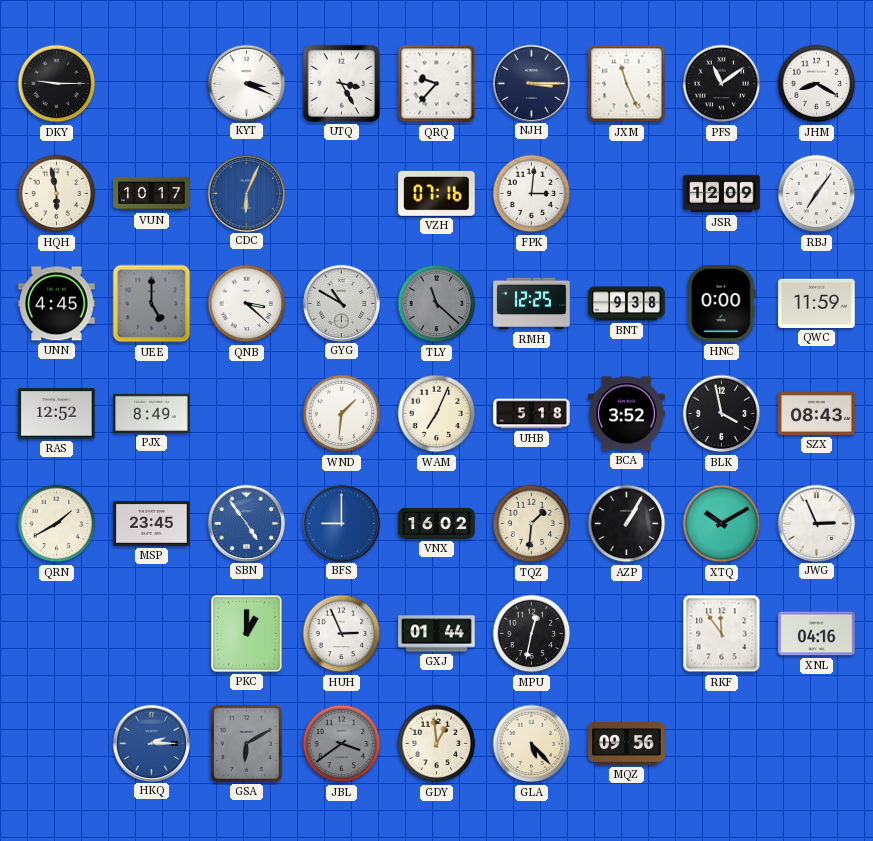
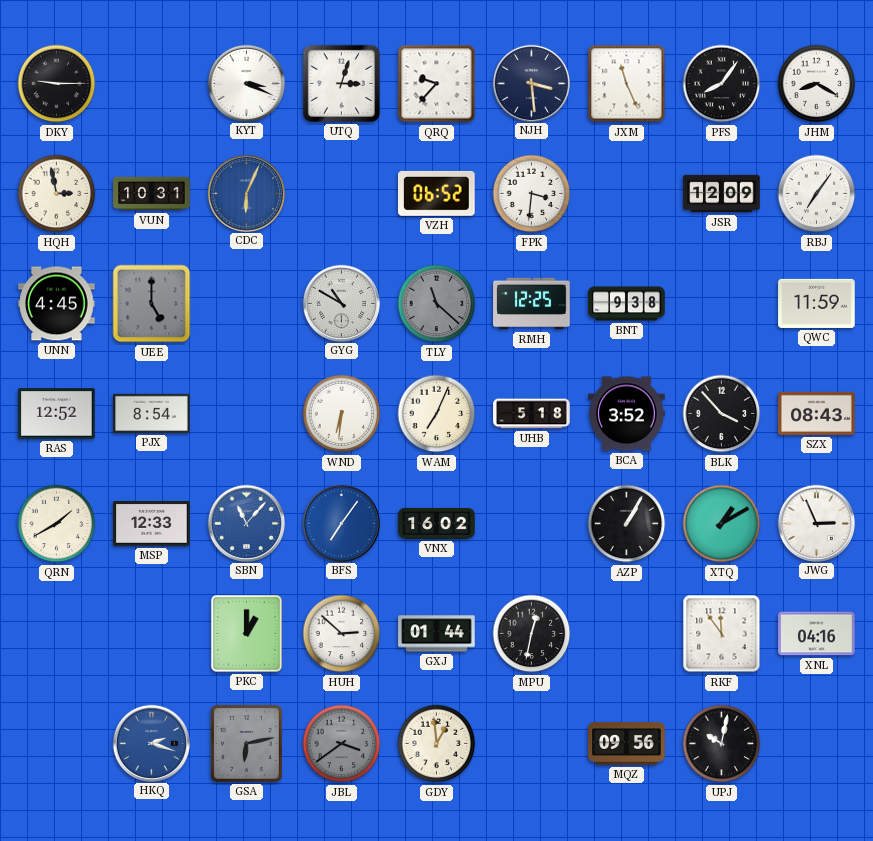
UTQ: 3:25 -> 3:03
NJH: 3:15 -> 3:29
PFS: 11:09 -> 8:06
HQH: 5:58 -> 2:58
VUN: 10:17 -> 10:31
VZH: 07:16 -> 06:52
FPK: 3:01 -> 3:31
QNB: 3:22 -> none
HNC: 0:00 -> none
PJX: 8:49 -> 8:54
WND: 1:31 -> 6:31
BLK: 3:58 -> 3:53
MSP: 23:45 -> 12:33
SBN: 4:54 -> 11:07
BFS: 9:00 -> 7:06
TQZ: 1:31 -> none
XTQ: 10:10 -> 1:10
HUH: 2:56 -> 2:52
HKQ: 2:15 -> 2:18
GSA: 6:10 -> 6:13
GLA: 5:23 -> none
UPJ: none -> 10:02
